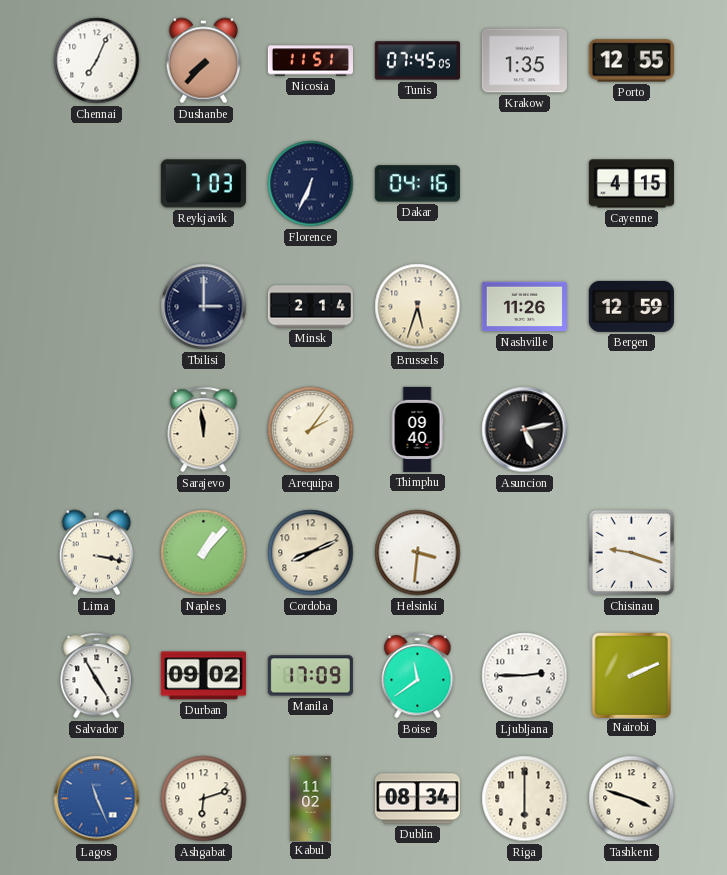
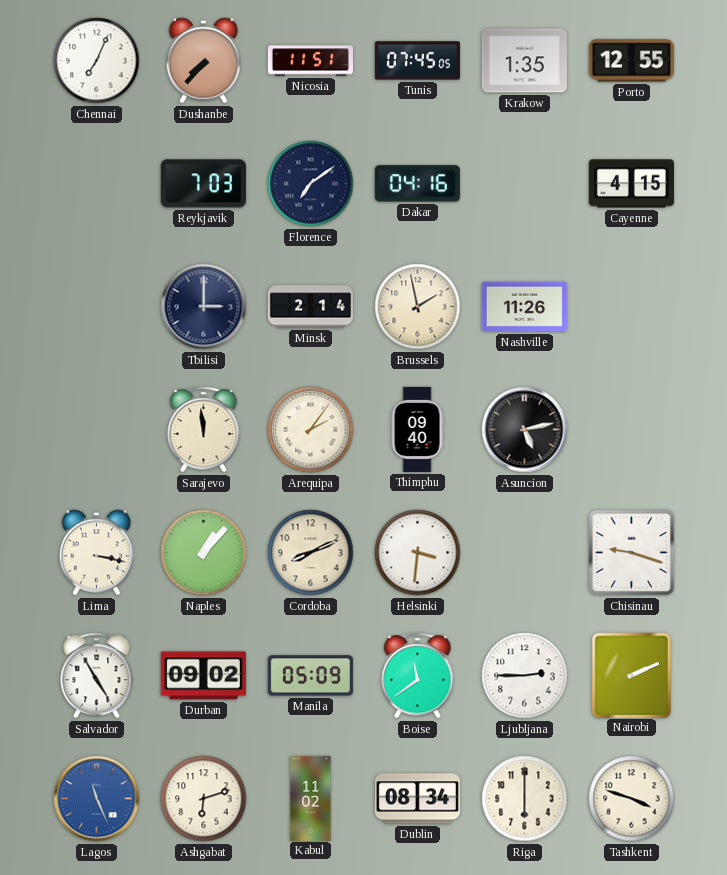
Florence: 6:34 -> 7:09
Brussels: 5:33 -> 1:58
Bergen: 12:59 -> none
Manila: 17:09 -> 05:09
